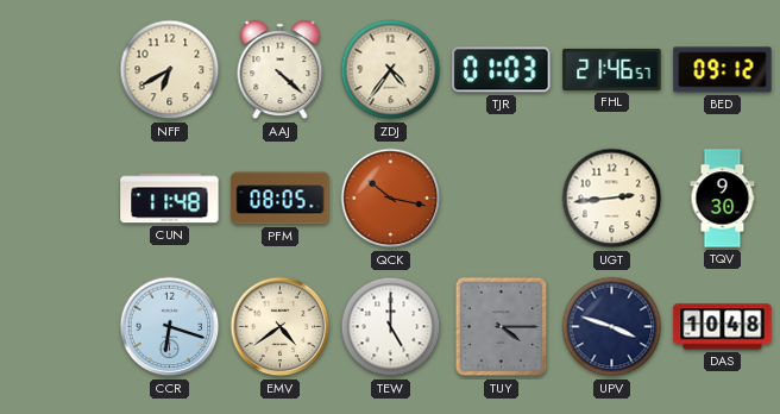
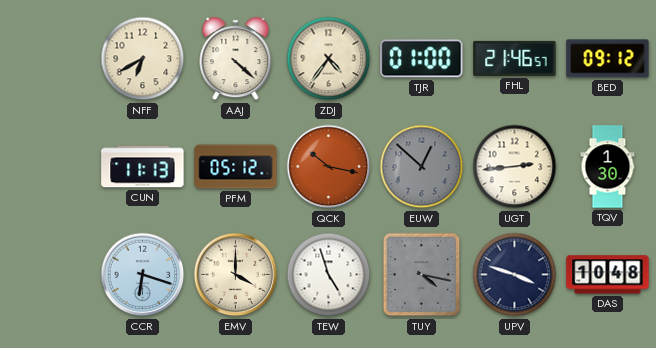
TJR: 01:03 -> 01:00
CUN: 11:48 -> 11:13
PFM: 08:05 -> 05:12
EUW: none -> 12:52
TQV: 9:30 -> 1:30
EMV: 4:39 -> 4:00
TEW: 5:00 -> 4:57
TUY: 4:15 -> 4:17
